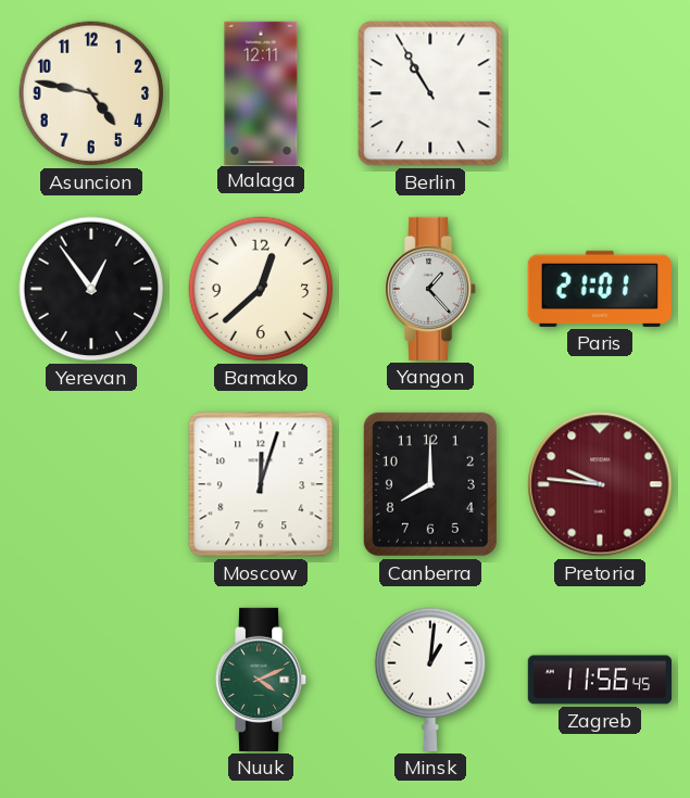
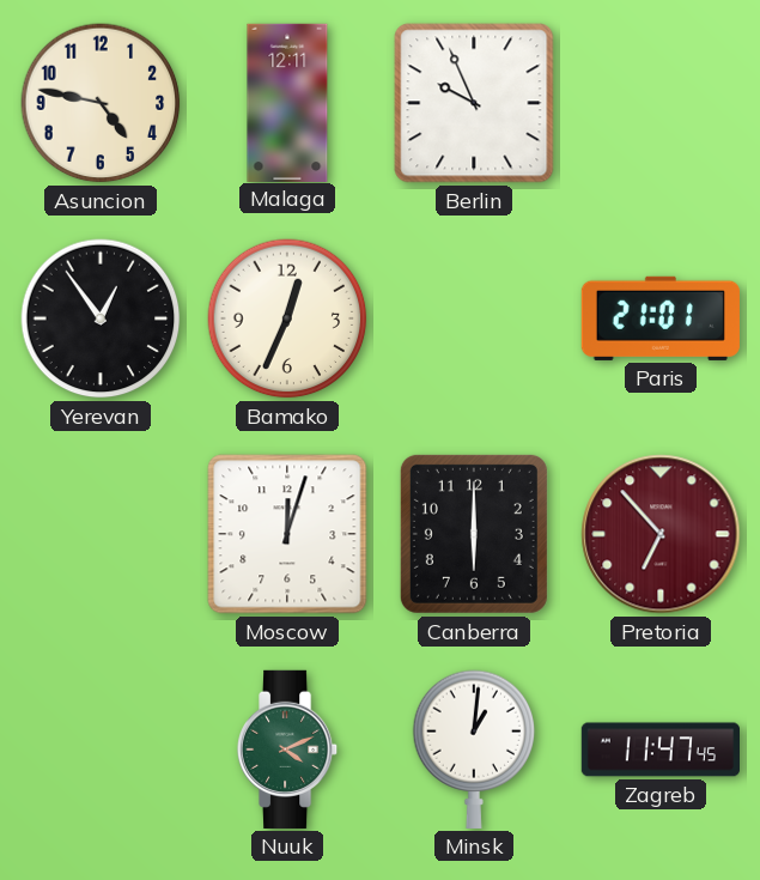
Berlin: 10:55 -> 9:56
Bamako: 12:38 -> 12:34
Yangon: 1:23 -> none
Canberra: 8:00 -> 6:00
Pretoria: 9:46 -> 6:53
Zagreb: 11:56 -> 11:47
